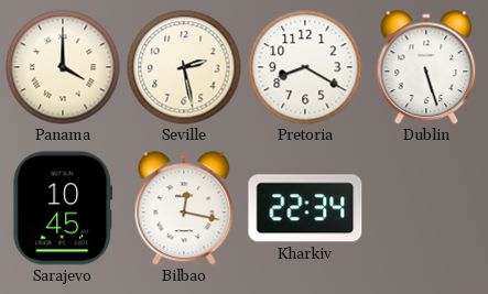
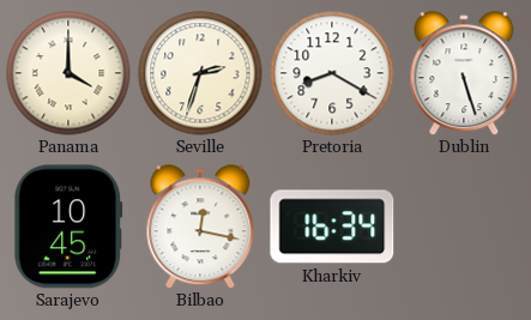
Seville: 2:28 -> 2:33
Kharkiv: 22:34 -> 16:34
